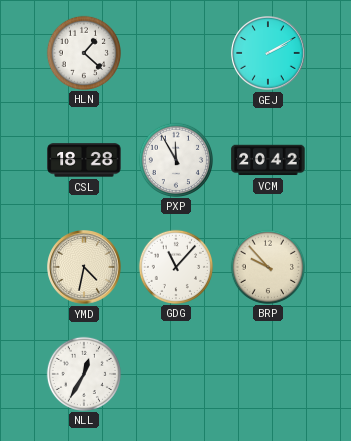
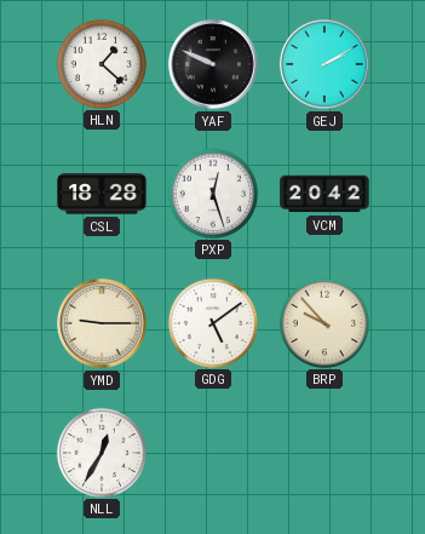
YAF: none -> 9:49
PXP: 11:55 -> 12:27
YMD: 4:32 -> 9:15
GDG: 11:07 -> 5:09
